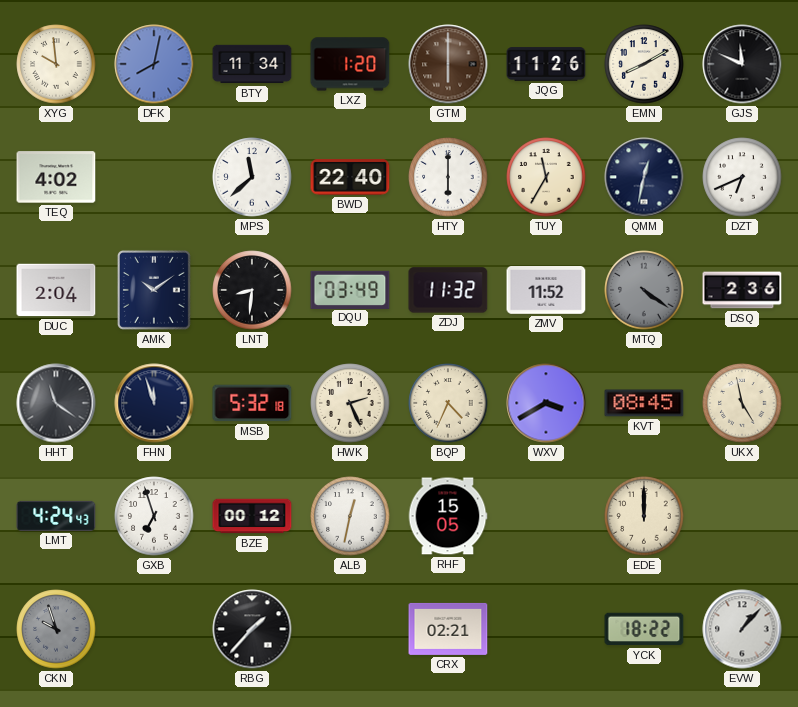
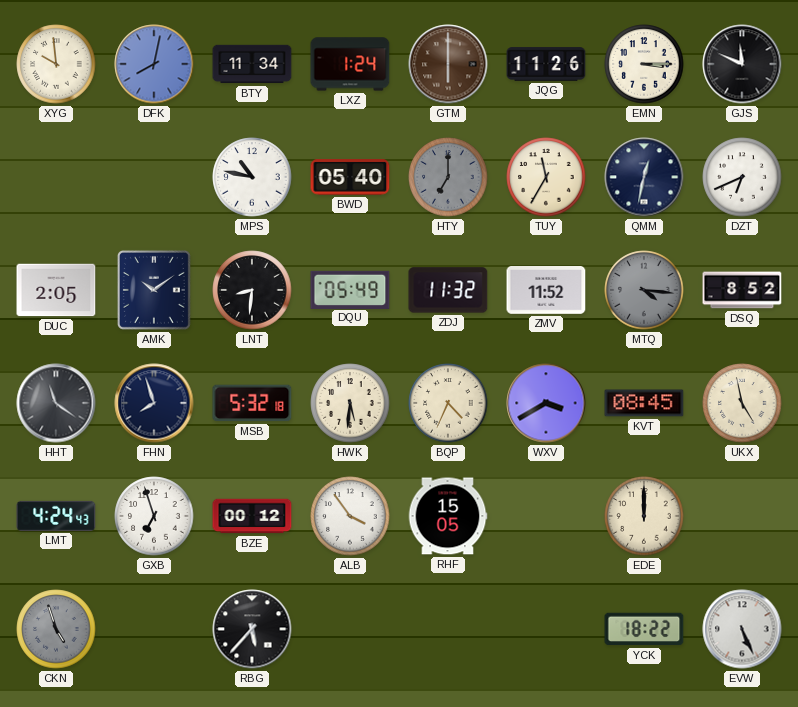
LXZ: 1:20 -> 1:24
EMN: 8:10 -> 3:15
TEQ: 4:02 -> none
MPS: 11:38 -> 10:47
BWD: 22:40 -> 05:40
HTY: 6:00 -> 7:00
HTY dial: white -> grey
DUC: 2:04 -> 2:05
DQU: 03:49 -> 05:49
MTQ: 4:21 -> 4:16
DSQ: 2:36 -> 8:52
FHN: 11:57 -> 7:57
HWK: 2:26 -> 5:31
ALB: 12:32 -> 3:54
CKN: 9:57 -> 4:57
RBG: 1:37 -> 5:37
CRX: 02:21 -> none
EVW: 1:07 -> 5:26
